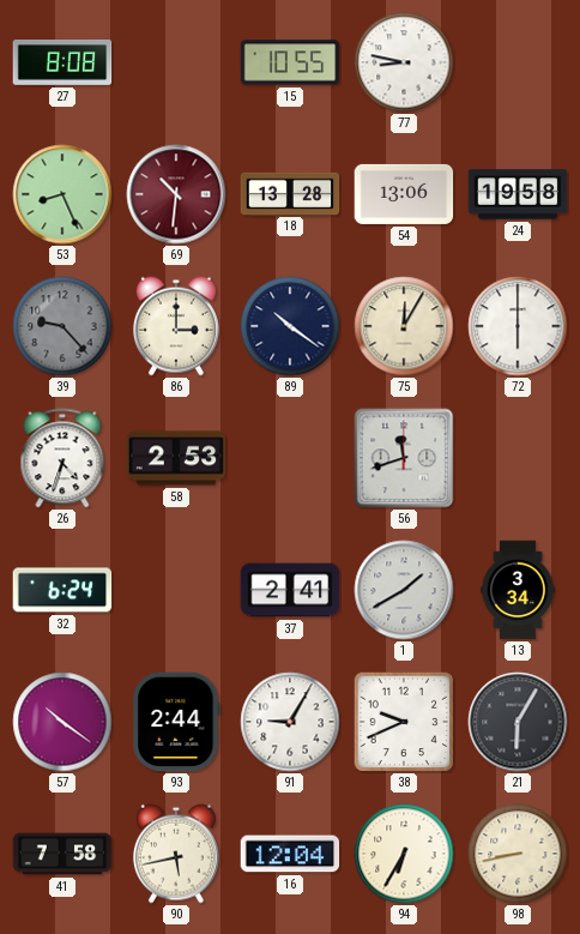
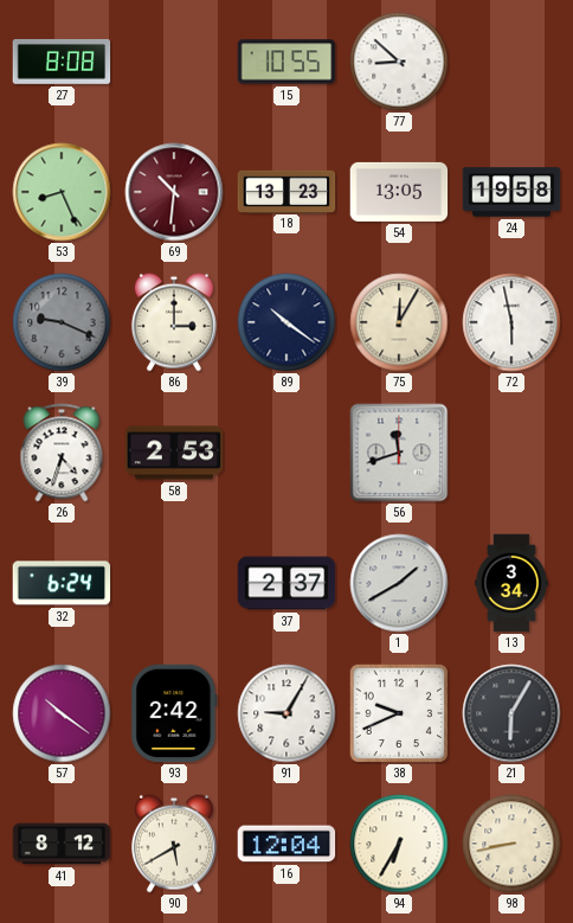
77: 8:47 -> 8:52
18: 13:28 -> 13:23
54: 13:06 -> 13:05
39: 9:23 -> 9:19
72: 6:00 -> 5:58
37: 2:41 -> 2:37
93: 2:44 -> 2:42
41: 7:58 -> 8:12
90: 5:43 -> 5:40
